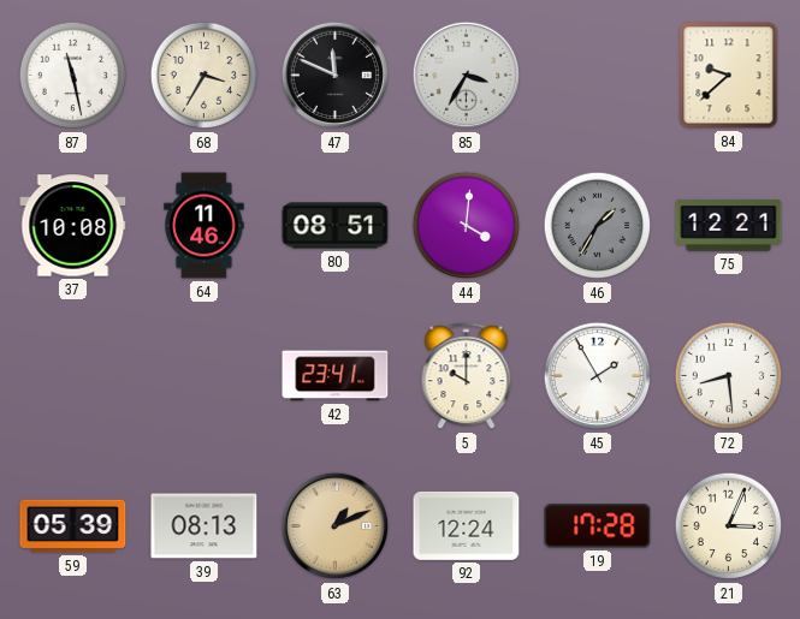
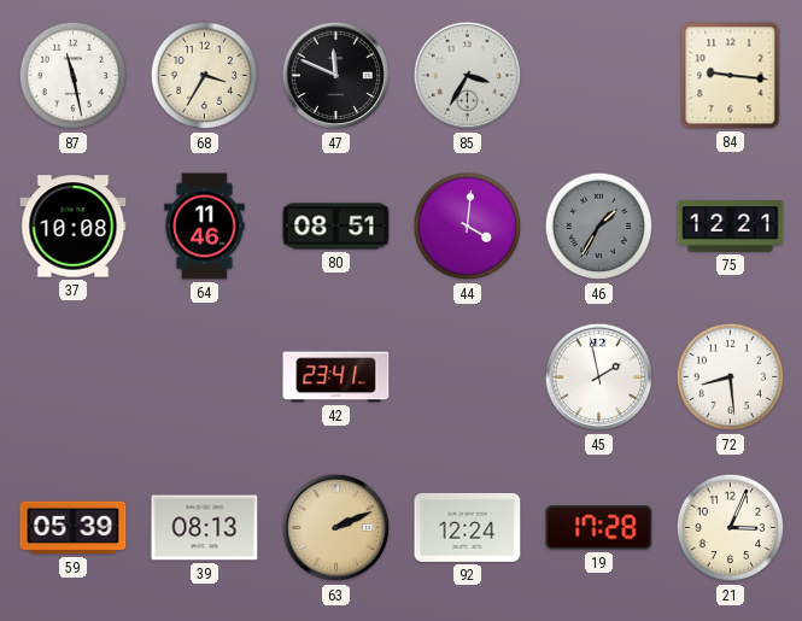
84: 9:38 -> 9:16
5: 10:00 -> none
45: 1:55 -> 1:58
63: 1:11 -> 2:11
